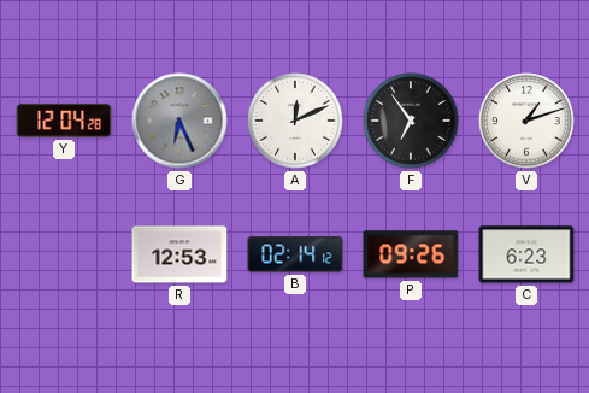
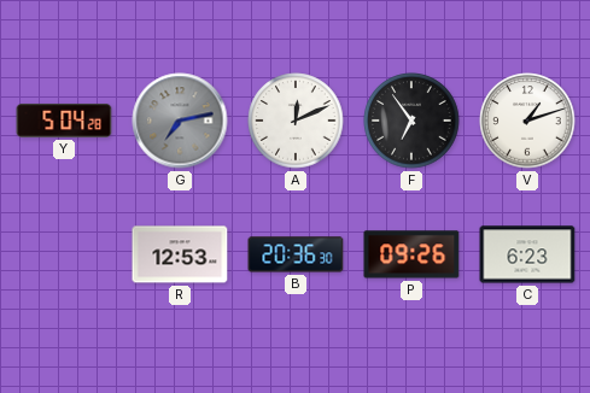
Y: 12:04 -> 5:04
G: 6:26 -> 7:13
B: 02:14 -> 20:36
